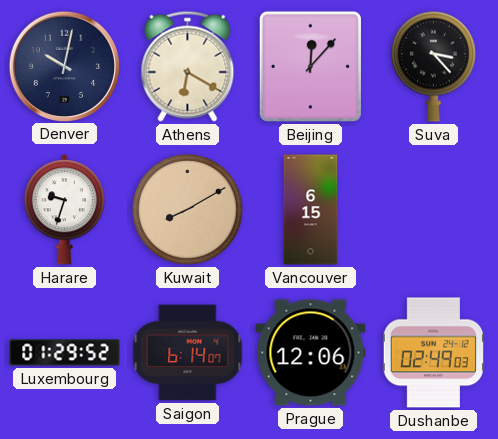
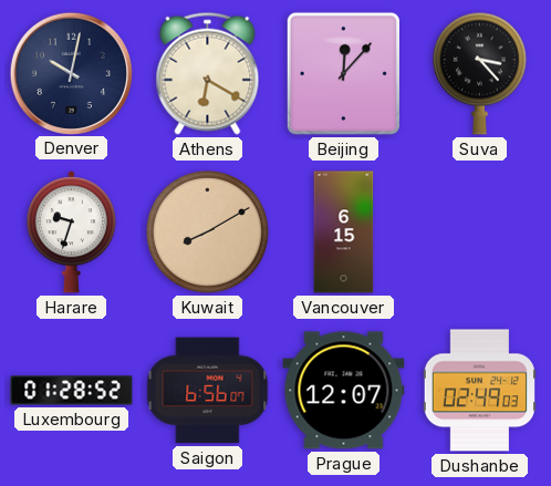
Luxembourg: 01:29 -> 01:28
Saigon: 6:14 -> 6:56
Prague: 12:06 -> 12:07
